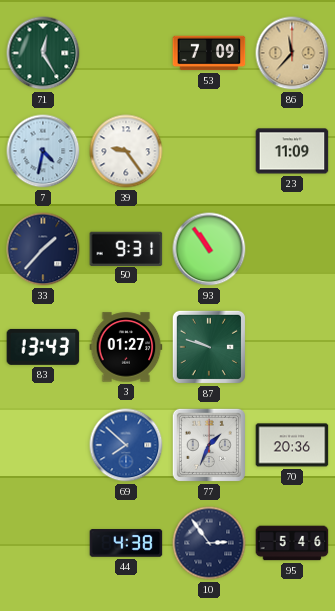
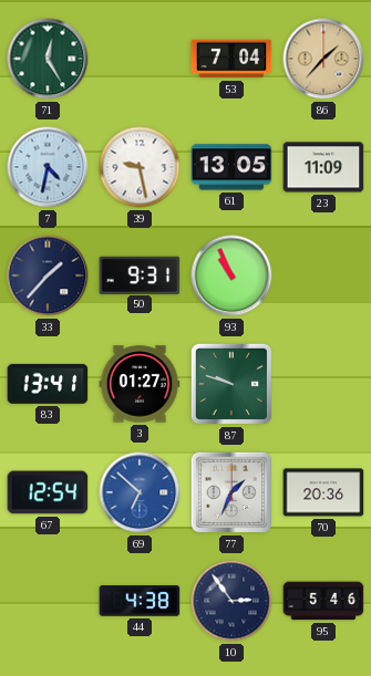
53: 7:09 -> 7:04
86: 11:37 -> 1:37
39: 9:24 -> 9:28
61: none -> 13:05
93: 10:54 -> 10:56
83: 13:43 -> 13:41
67: none -> 12:54
69: 7:52 -> 6:52
